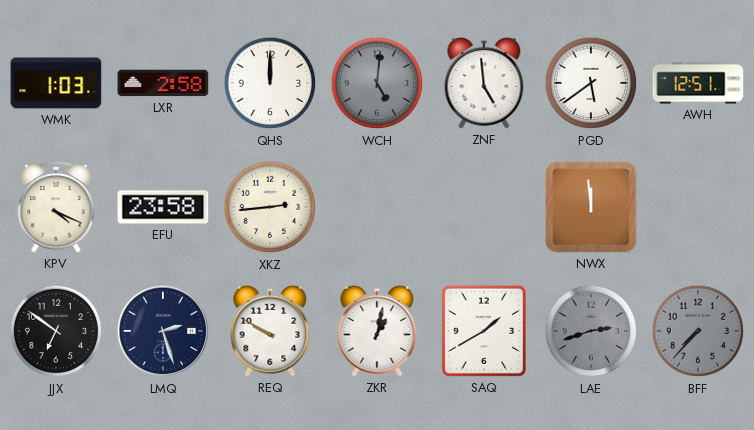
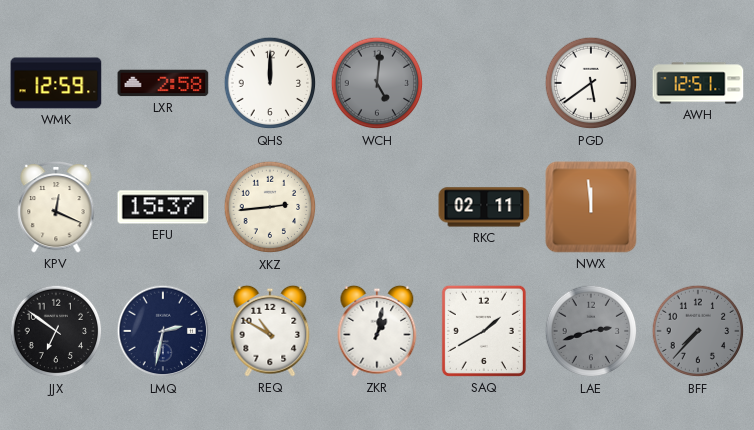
WMK: 1:03 -> 12:59
ZNF: 4:59 -> none
KPV: 4:19 -> 12:19
EFU: 23:58 -> 15:37
RKC: none -> 02:11
LMQ: 2:27 -> 2:32
REQ: 9:50 -> 10:50
